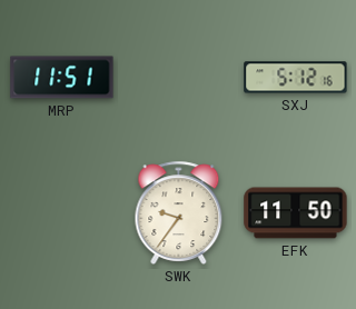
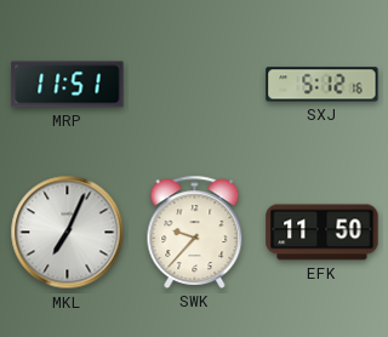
MKL: none -> 7:04
SWK: 9:36 -> 9:37
